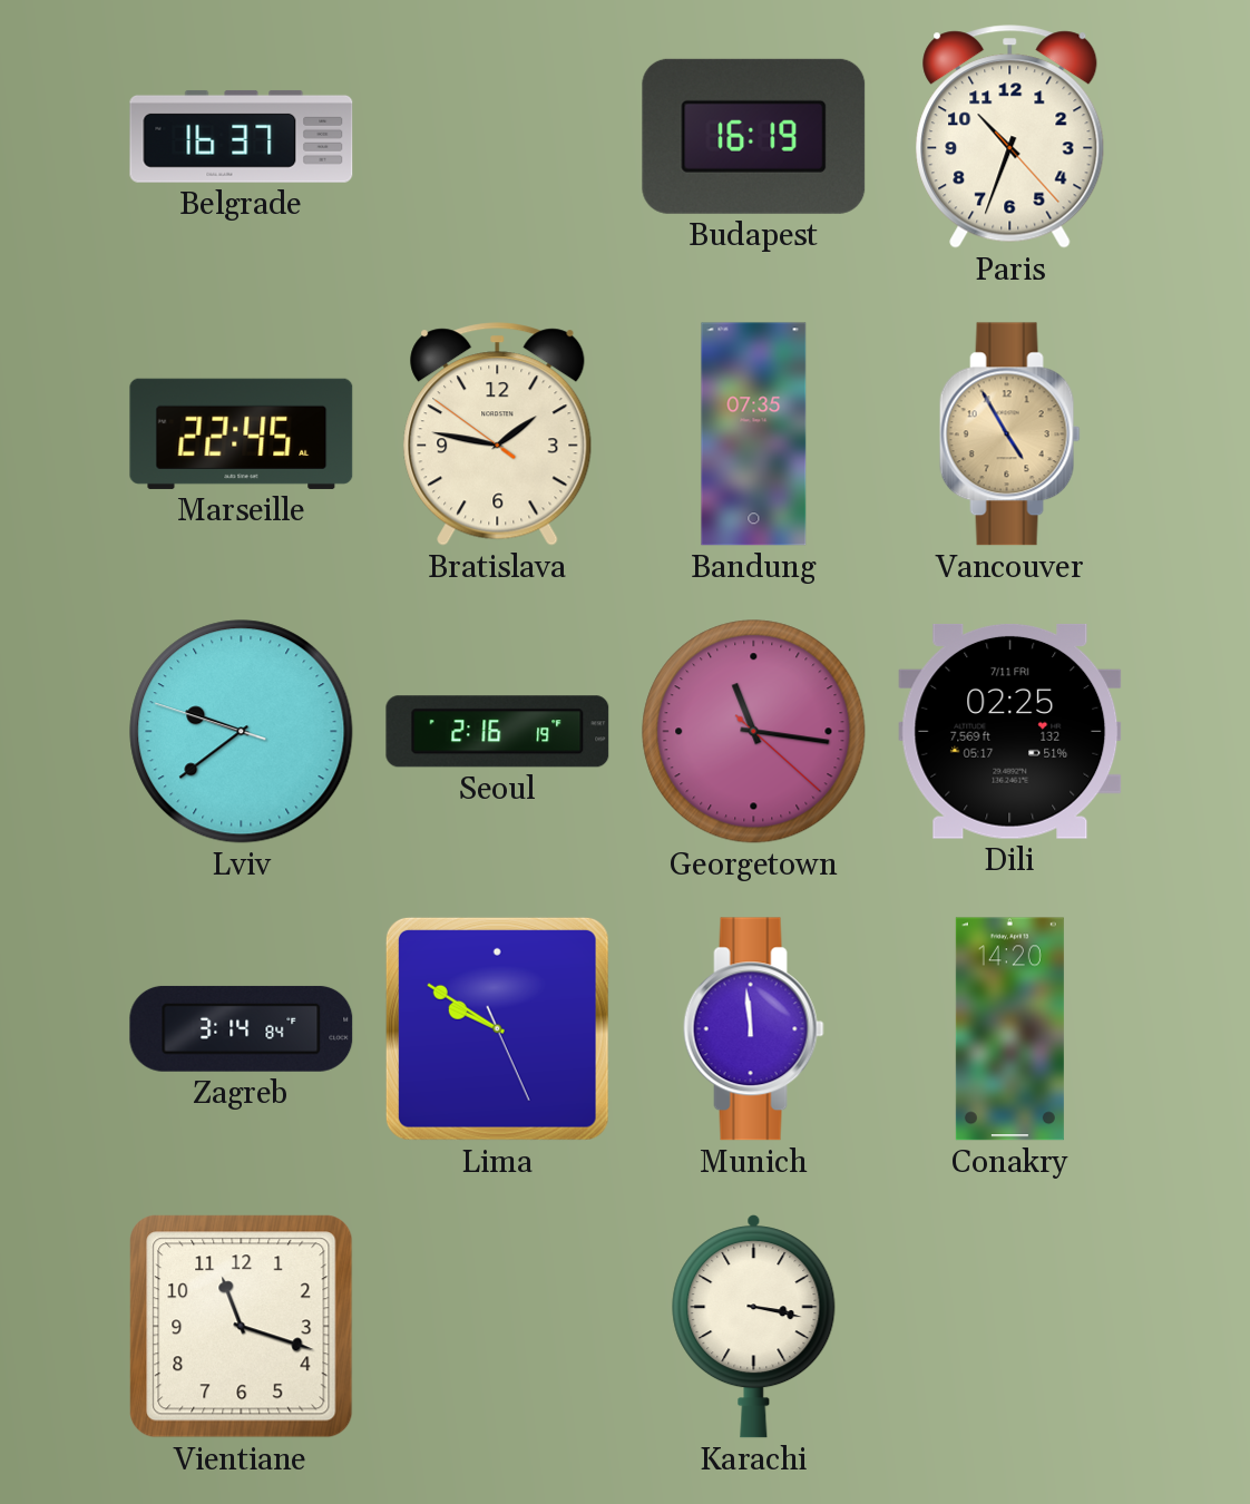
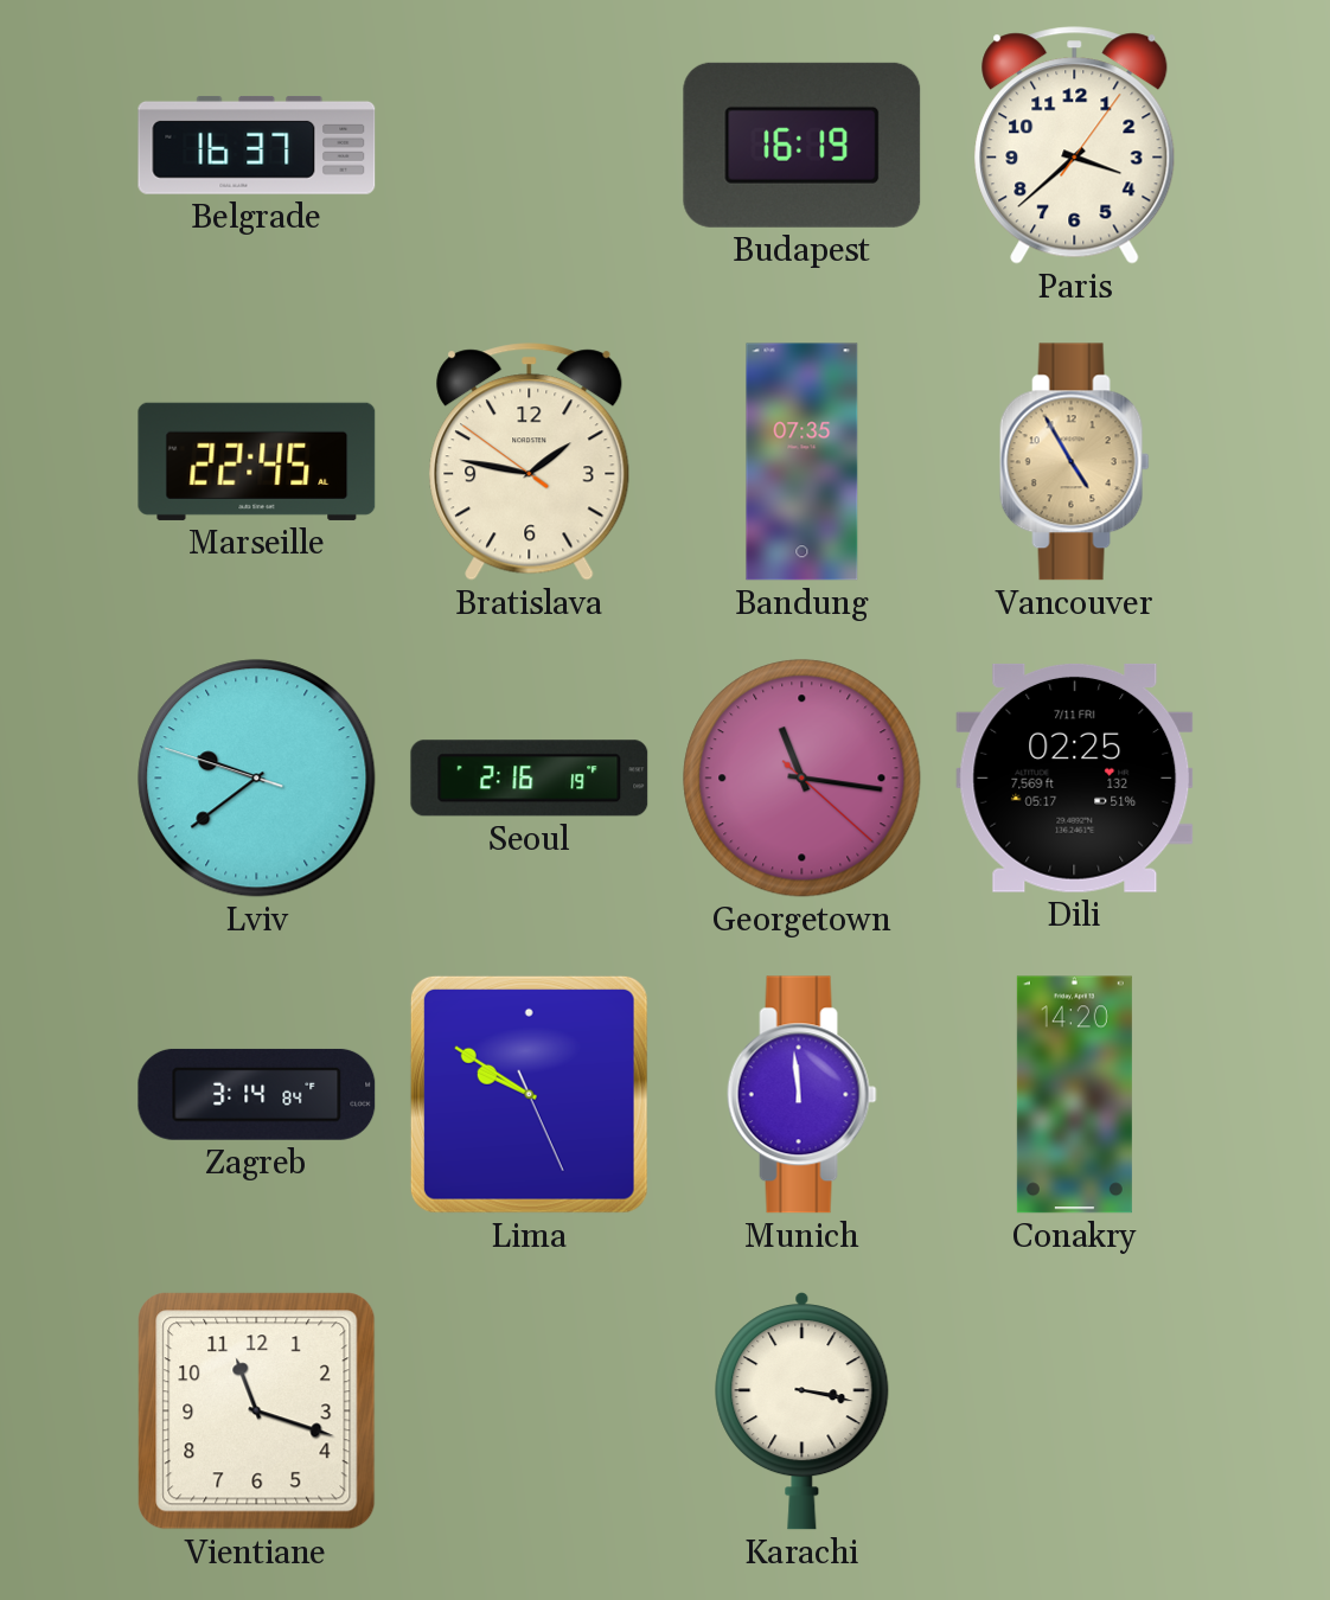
Paris: 10:33 -> 3:38
